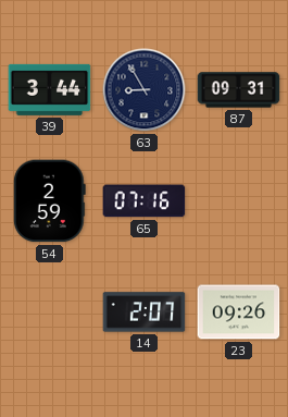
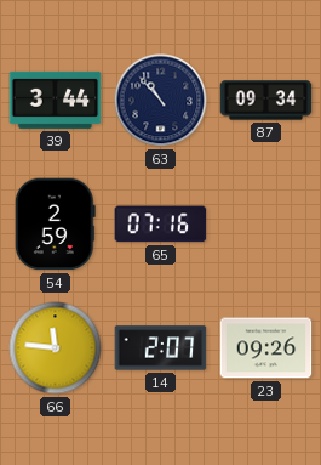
63: 8:55 -> 10:53
87: 09:31 -> 09:34
66: none -> 11:46
